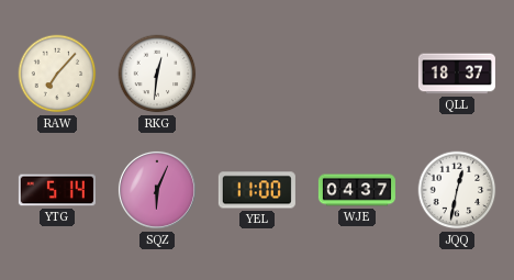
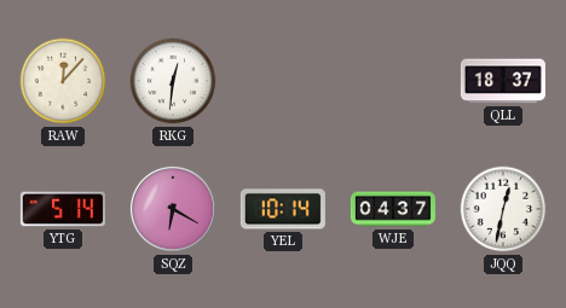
RAW: 7:07 -> 12:07
SQZ: 6:04 -> 6:20
YEL: 11:00 -> 10:14
